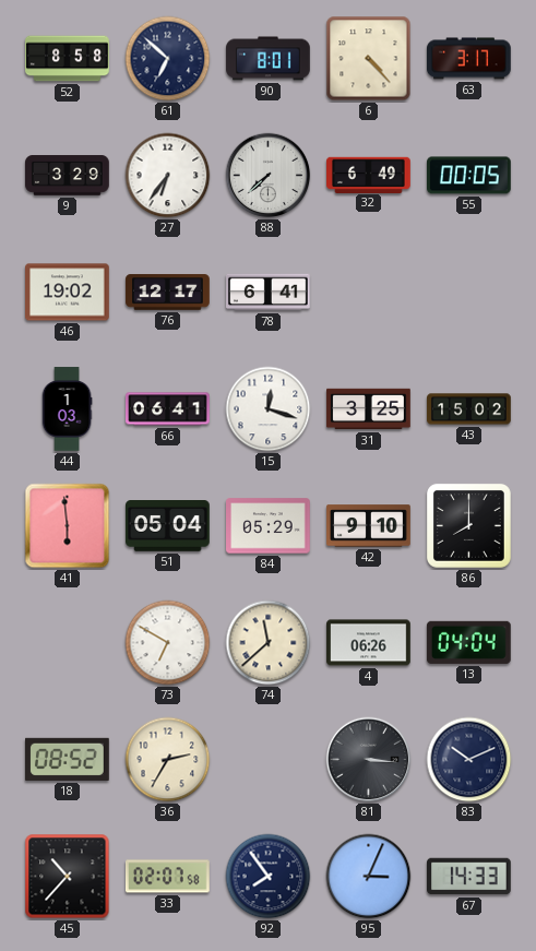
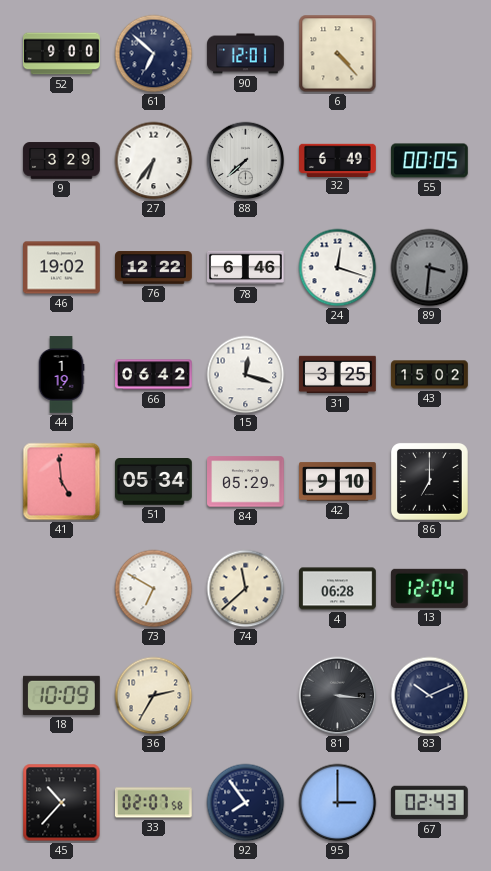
52: 8:58 -> 9:00
90: 8:01 -> 12:01
63: 3:17 -> none
76: 12:17 -> 12:22
78: 6:41 -> 6:46
24: none -> 12:18
89: none -> 3:31
44: 1:03 -> 1:19
66: 06:41 -> 06:42
41: 5:59 -> 4:59
51: 05:04 -> 05:34
86: 8:00 -> 7:00
4: 06:26 -> 06:28
13: 04:04 -> 12:04
18: 08:52 -> 10:09
95: 3:04 -> 3:00
67: 14:33 -> 02:43
